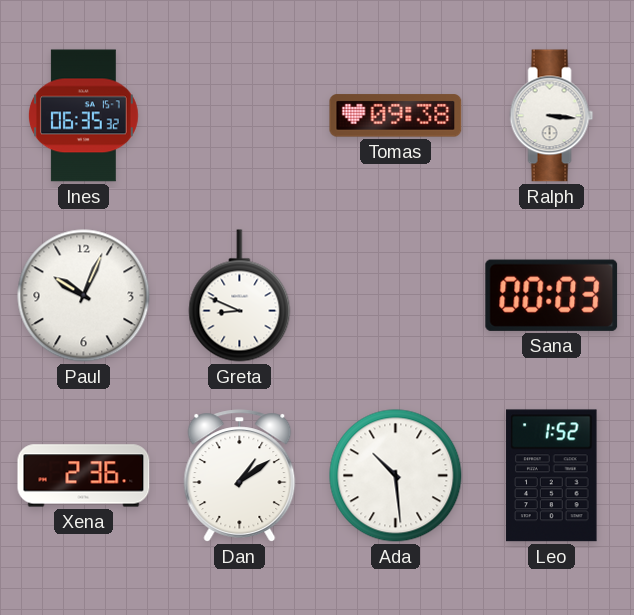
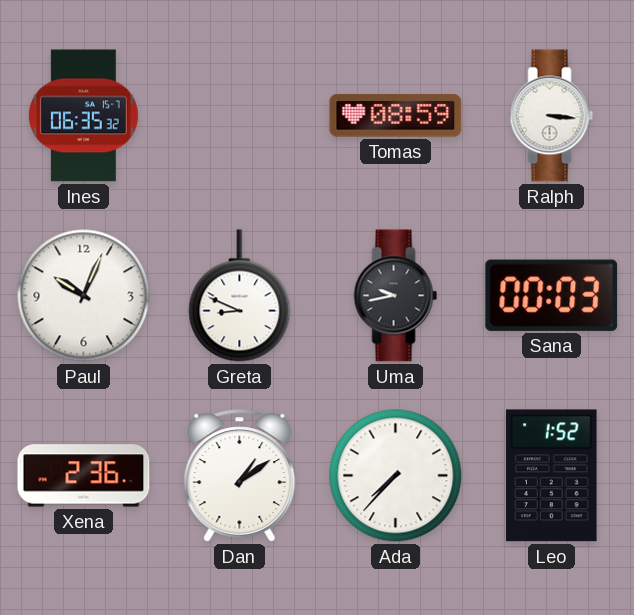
Tomas: 09:38 -> 08:59
Uma: none -> 9:43
Ada: 10:29 -> 7:37
